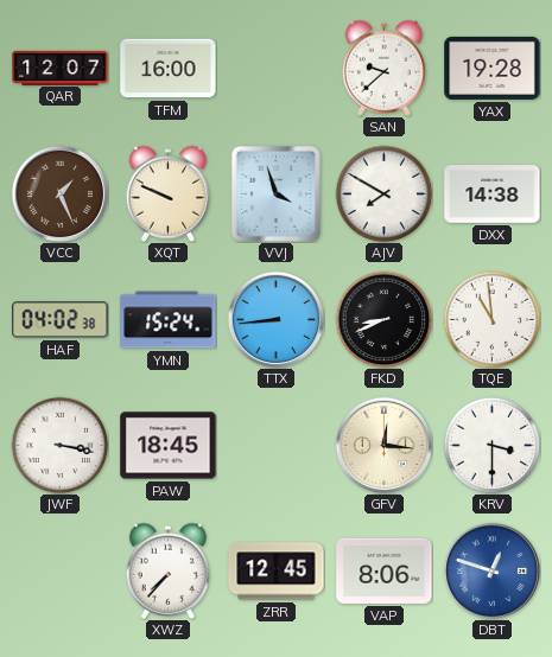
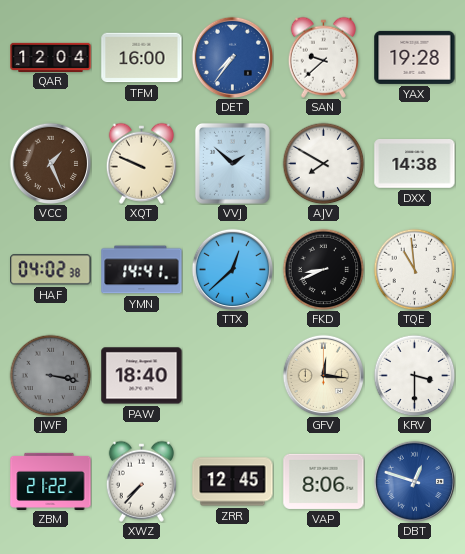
QAR: 12:07 -> 12:04
DET: none -> 7:36
VVJ: 3:57 -> 1:52
YMN: 15:24 -> 14:41
TTX: 8:44 -> 12:38
JWF dial: white -> grey
PAW: 18:45 -> 18:40
ZBM: none -> 21:22
